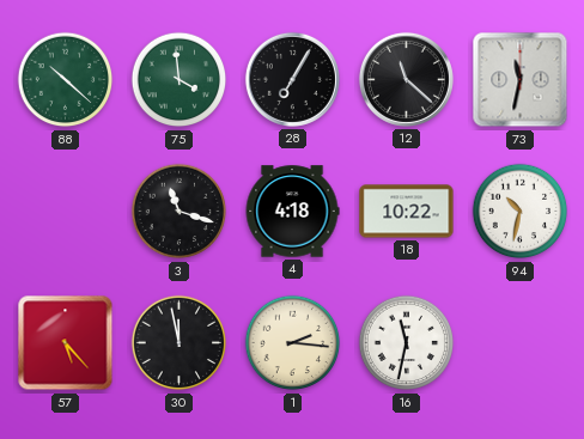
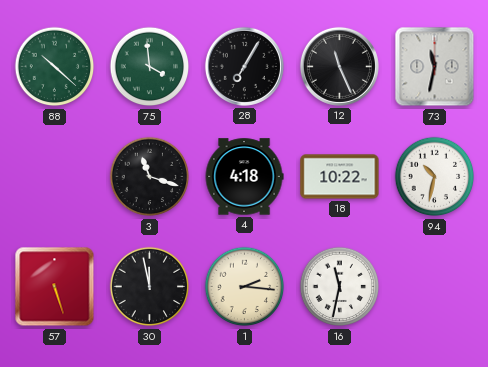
12: 11:22 -> 11:26
57: 5:23 -> 5:27
